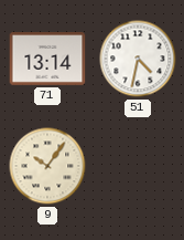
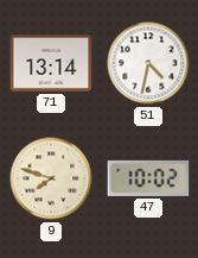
9: 10:06 -> 7:48
47: none -> 10:02
